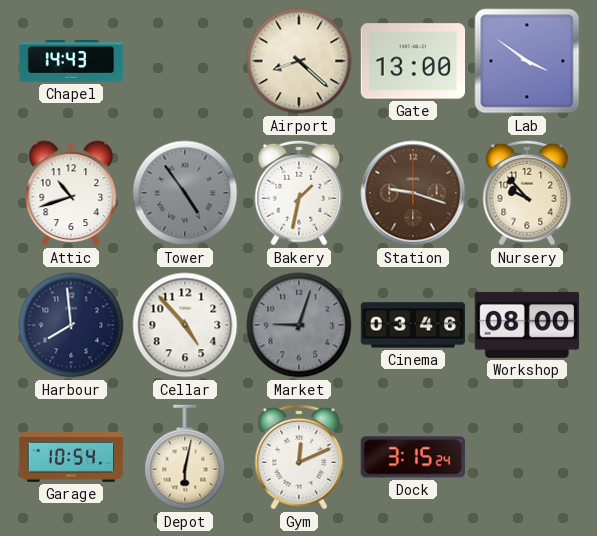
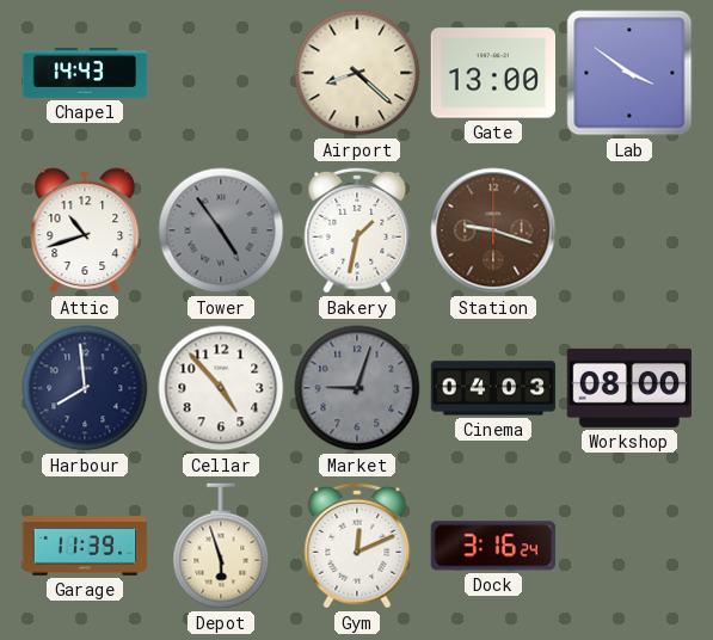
Nursery: 9:53 -> none
Cinema: 03:46 -> 04:03
Garage: 10:54 -> 11:39
Depot: 6:02 -> 5:57
Dock: 3:15 -> 3:16
